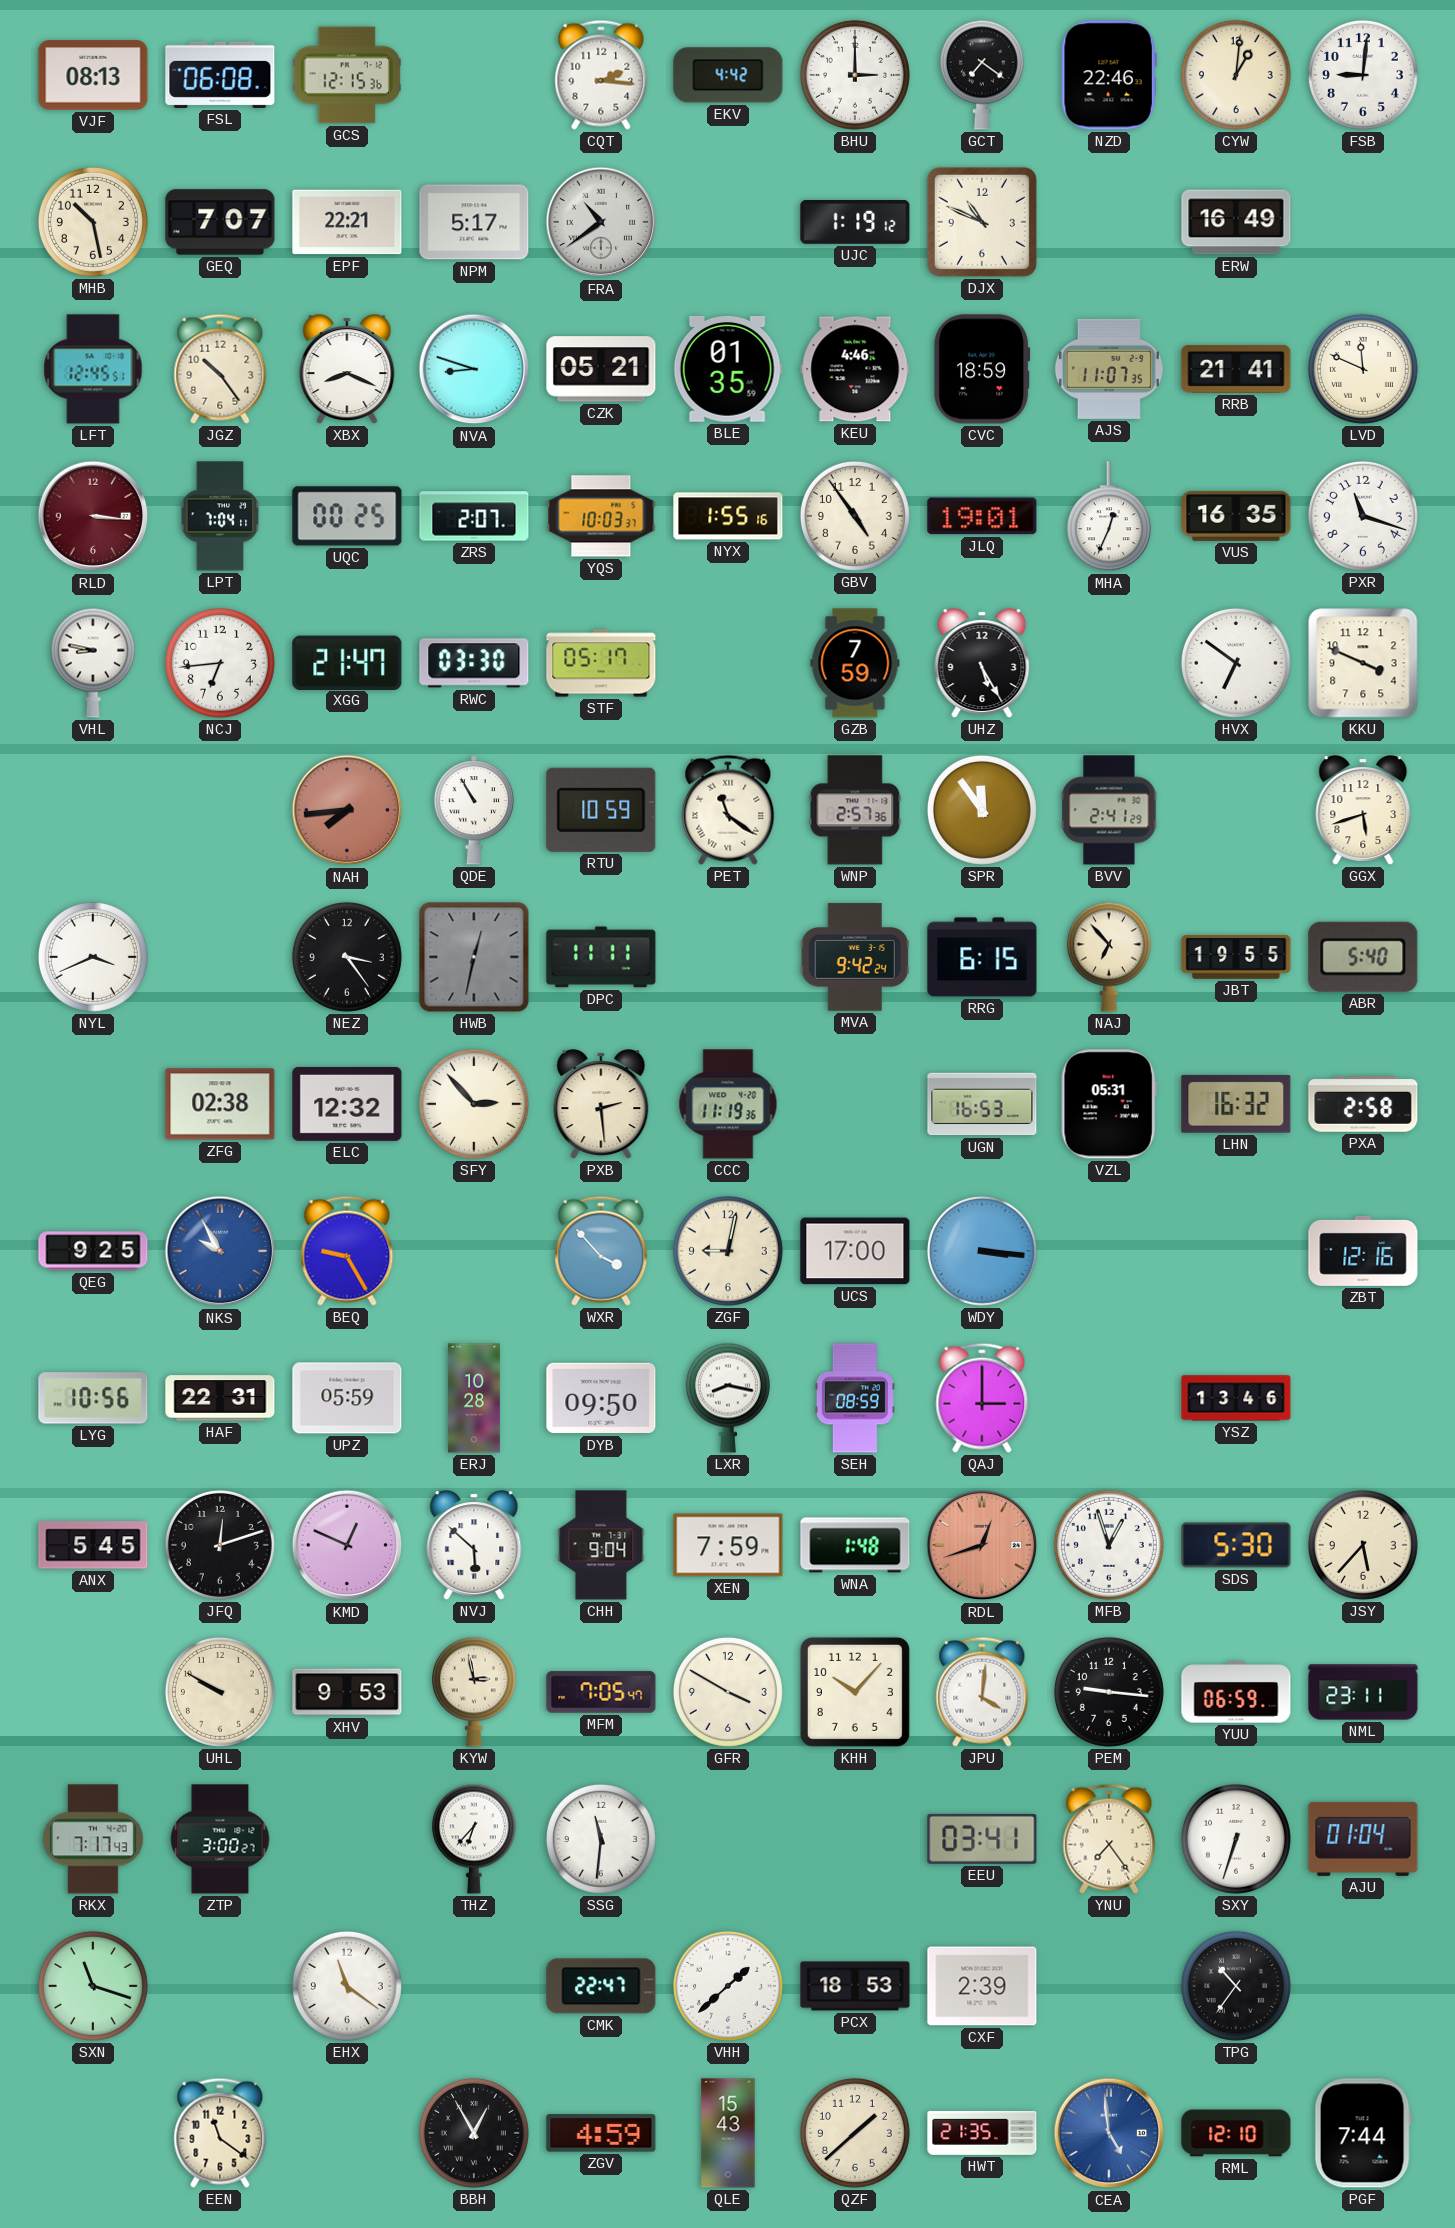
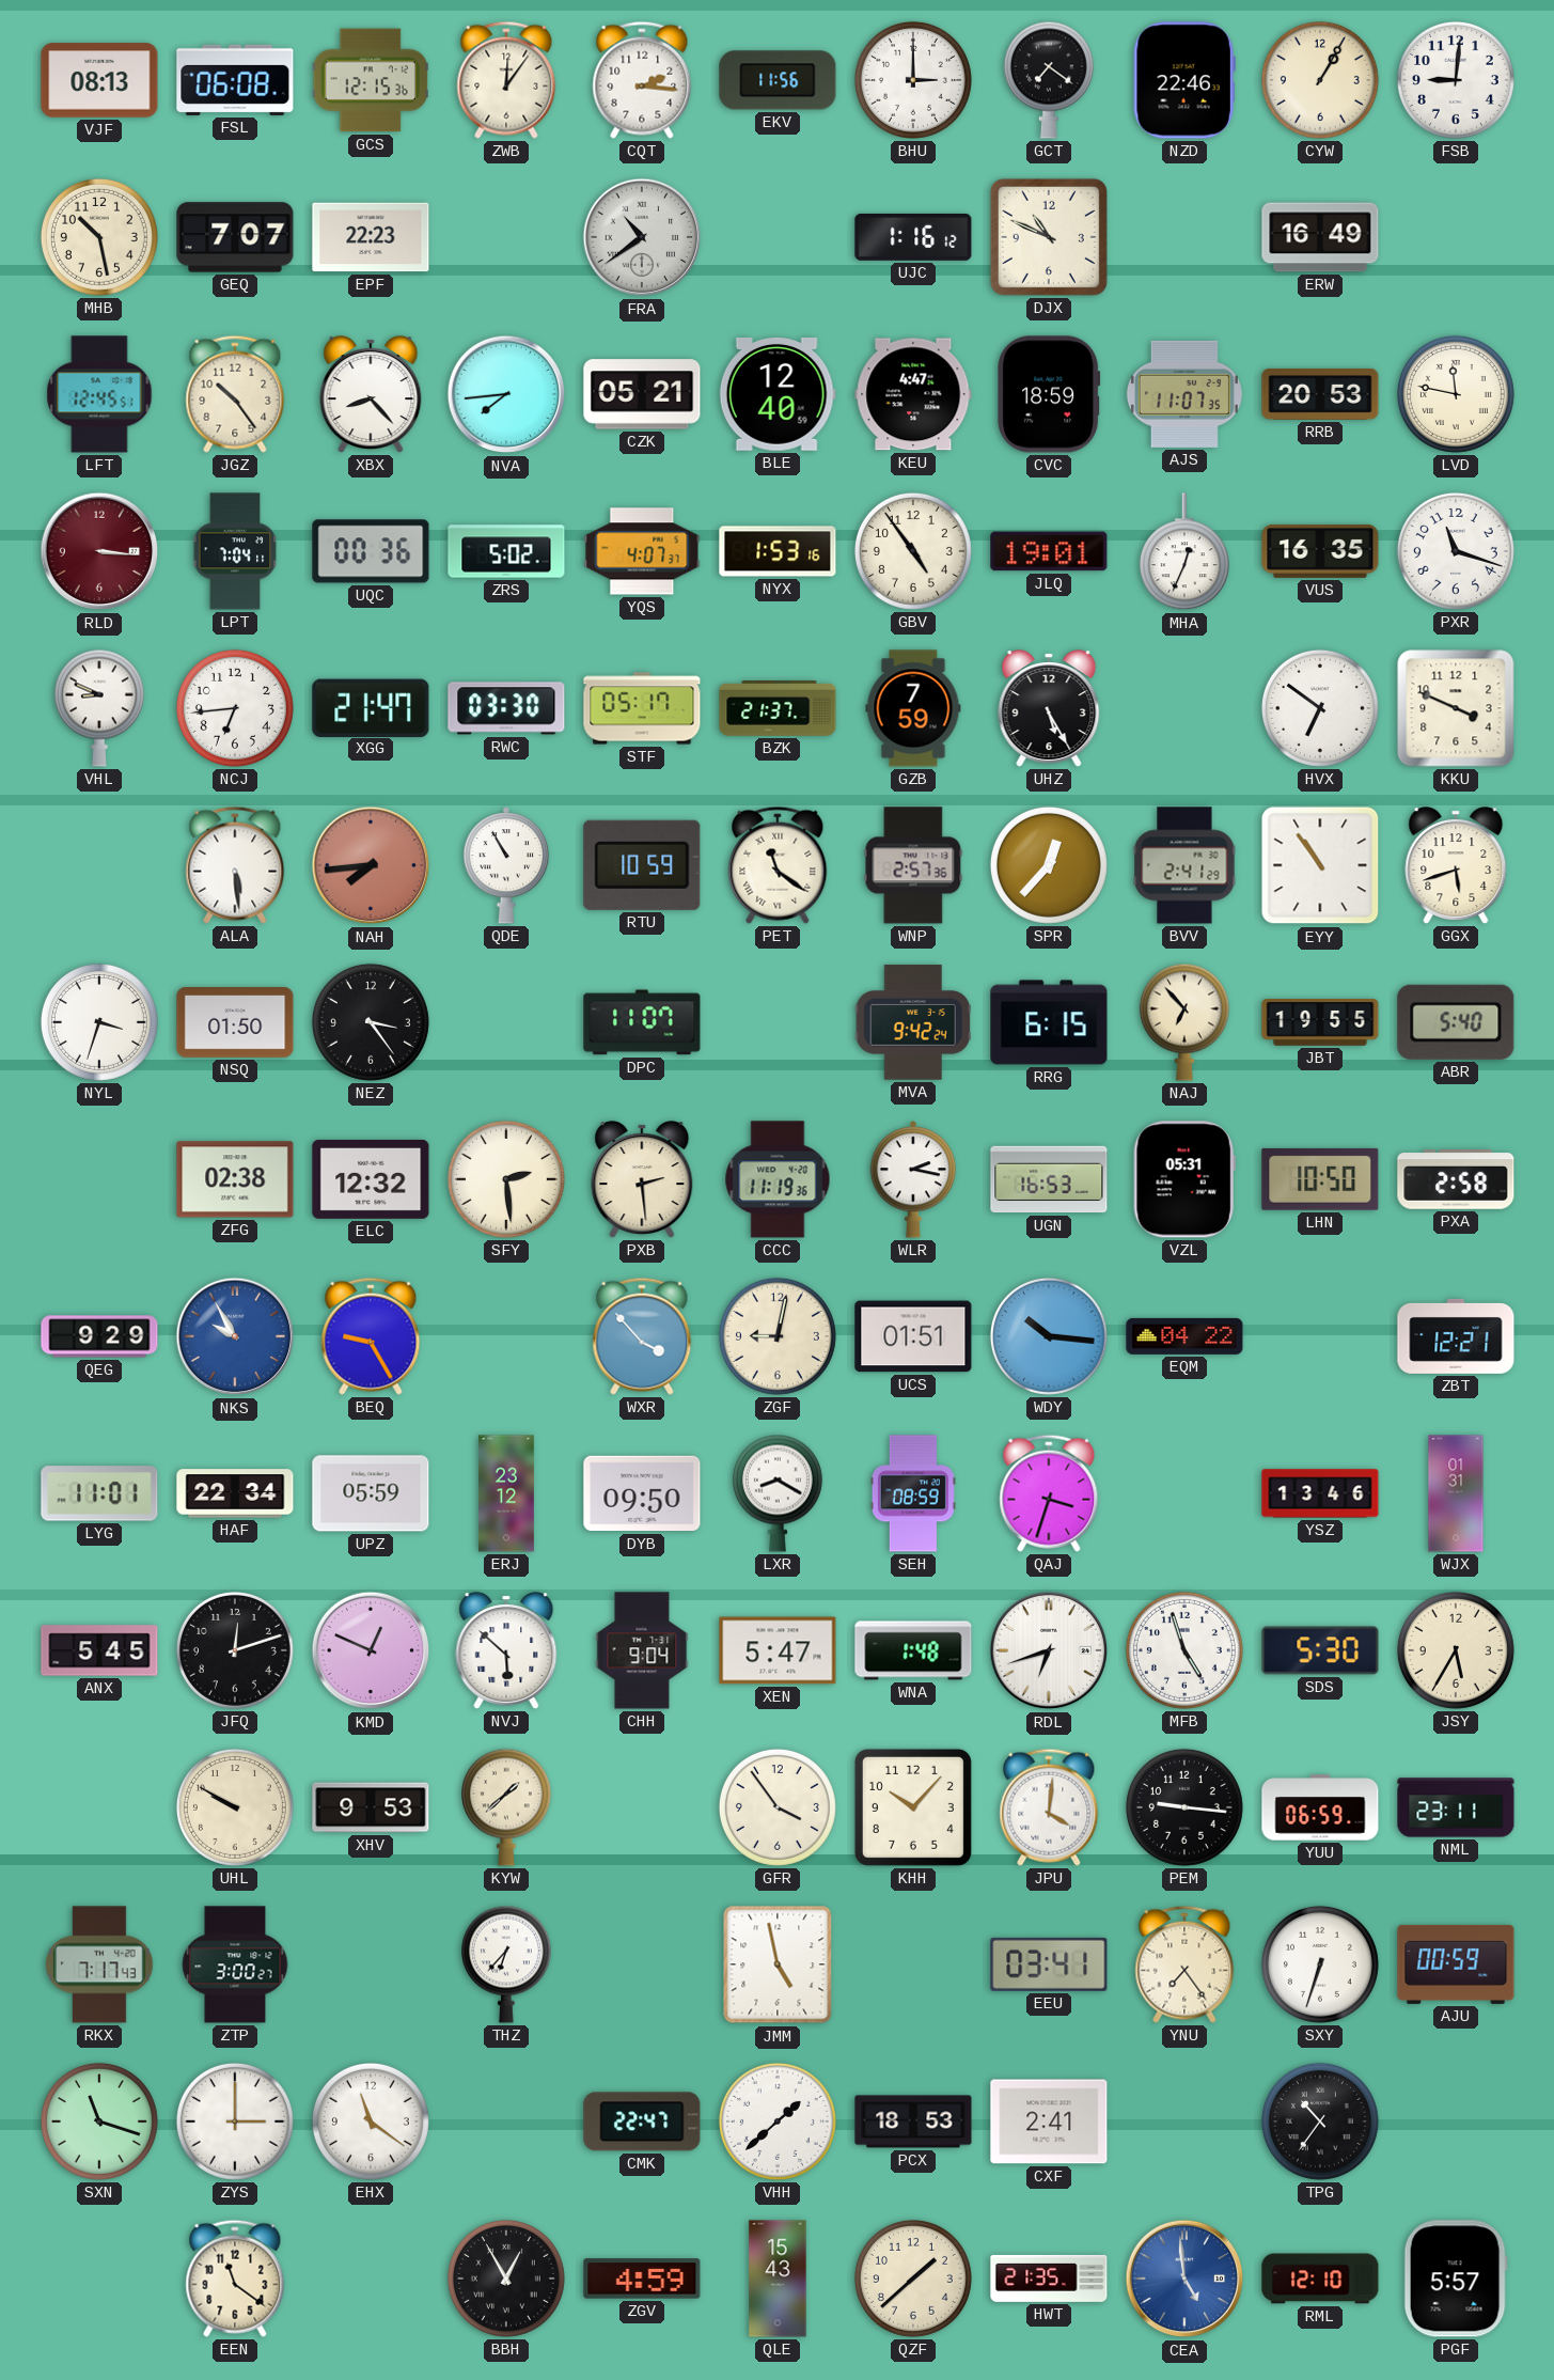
ZWB: none -> 12:06
EKV: 4:42 -> 11:56
CYW: 1:01 -> 1:05
EPF: 22:21 -> 22:23
NPM: 5:17 -> none
UJC: 1:19 -> 1:16
XBX: 8:19 -> 8:23
NVA: 8:48 -> 7:44
BLE: 01:35 -> 12:40
KEU: 4:46 -> 4:47
RRB: 21:41 -> 20:53
LVD: 11:49 -> 11:47
UQC: 00:25 -> 00:36
ZRS: 2:07 -> 5:02
YQS: 10:03 -> 4:07
NYX: 1:55 -> 1:53
VHL: 8:47 -> 8:49
BZK: none -> 21:37
ALA: none -> 5:29
SPR: 11:54 -> 12:37
EYY: none -> 10:54
NYL: 3:41 -> 3:33
NSQ: none -> 01:50
HWB: 12:32 -> none
DPC: 11:11 -> 11:07
SFY: 2:53 -> 2:29
WLR: none -> 2:17
LHN: 16:32 -> 10:50
QEG: 9:25 -> 9:29
UCS: 17:00 -> 01:51
WDY: 3:16 -> 10:16
EQM: none -> 04:22
ZBT: 12:16 -> 12:21
LYG: 10:56 -> 11:01
HAF: 22:31 -> 22:34
ERJ: 10:28 -> 23:12
LXR: 8:17 -> 8:20
QAJ: 3:00 -> 3:33
WJX: none -> 01:31
XEN: 7:59 -> 5:47
RDL: 12:42 -> 6:42
RDL dial: salmon -> white
MFB: 12:57 -> 4:57
JSY: 5:37 -> 5:35
KYW: 2:58 -> 1:38
MFM: 7:05 -> none
GFR: 3:50 -> 3:54
SSG: 11:31 -> none
JMM: none -> 4:58
AJU: 01:04 -> 00:59
ZYS: none -> 3:00
CXF: 2:39 -> 2:41
PGF: 7:44 -> 5:57
